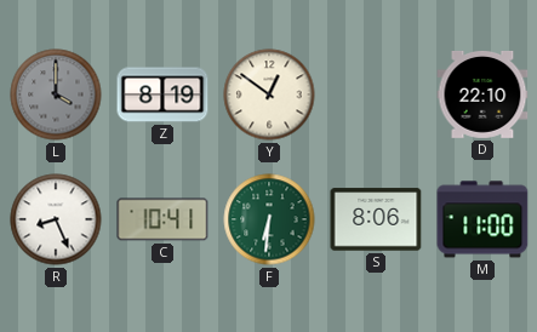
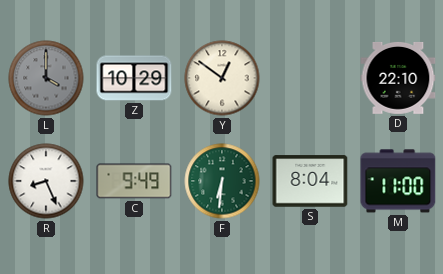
Z: 8:19 -> 10:29
C: 10:41 -> 9:49
S: 8:06 -> 8:04
